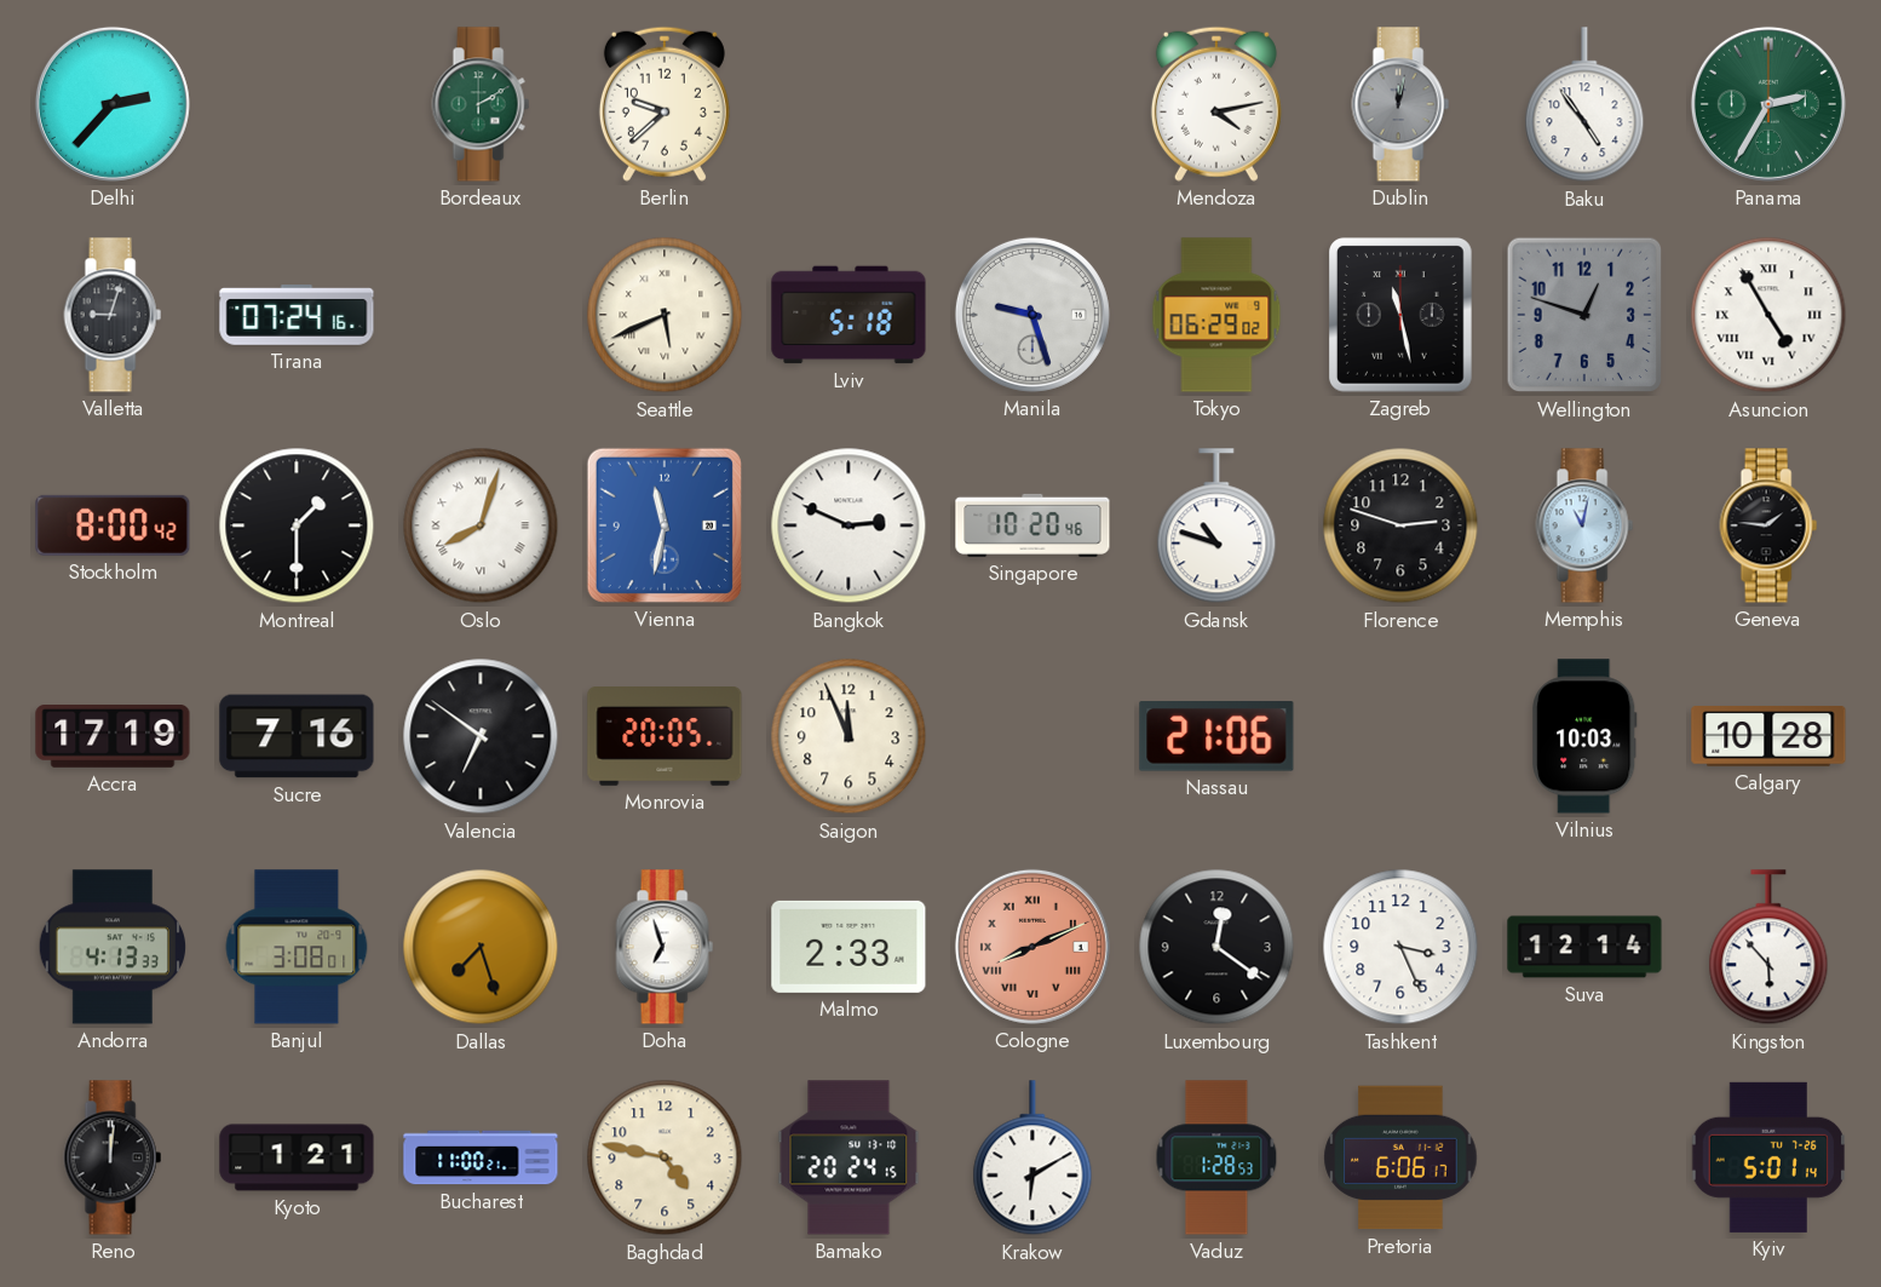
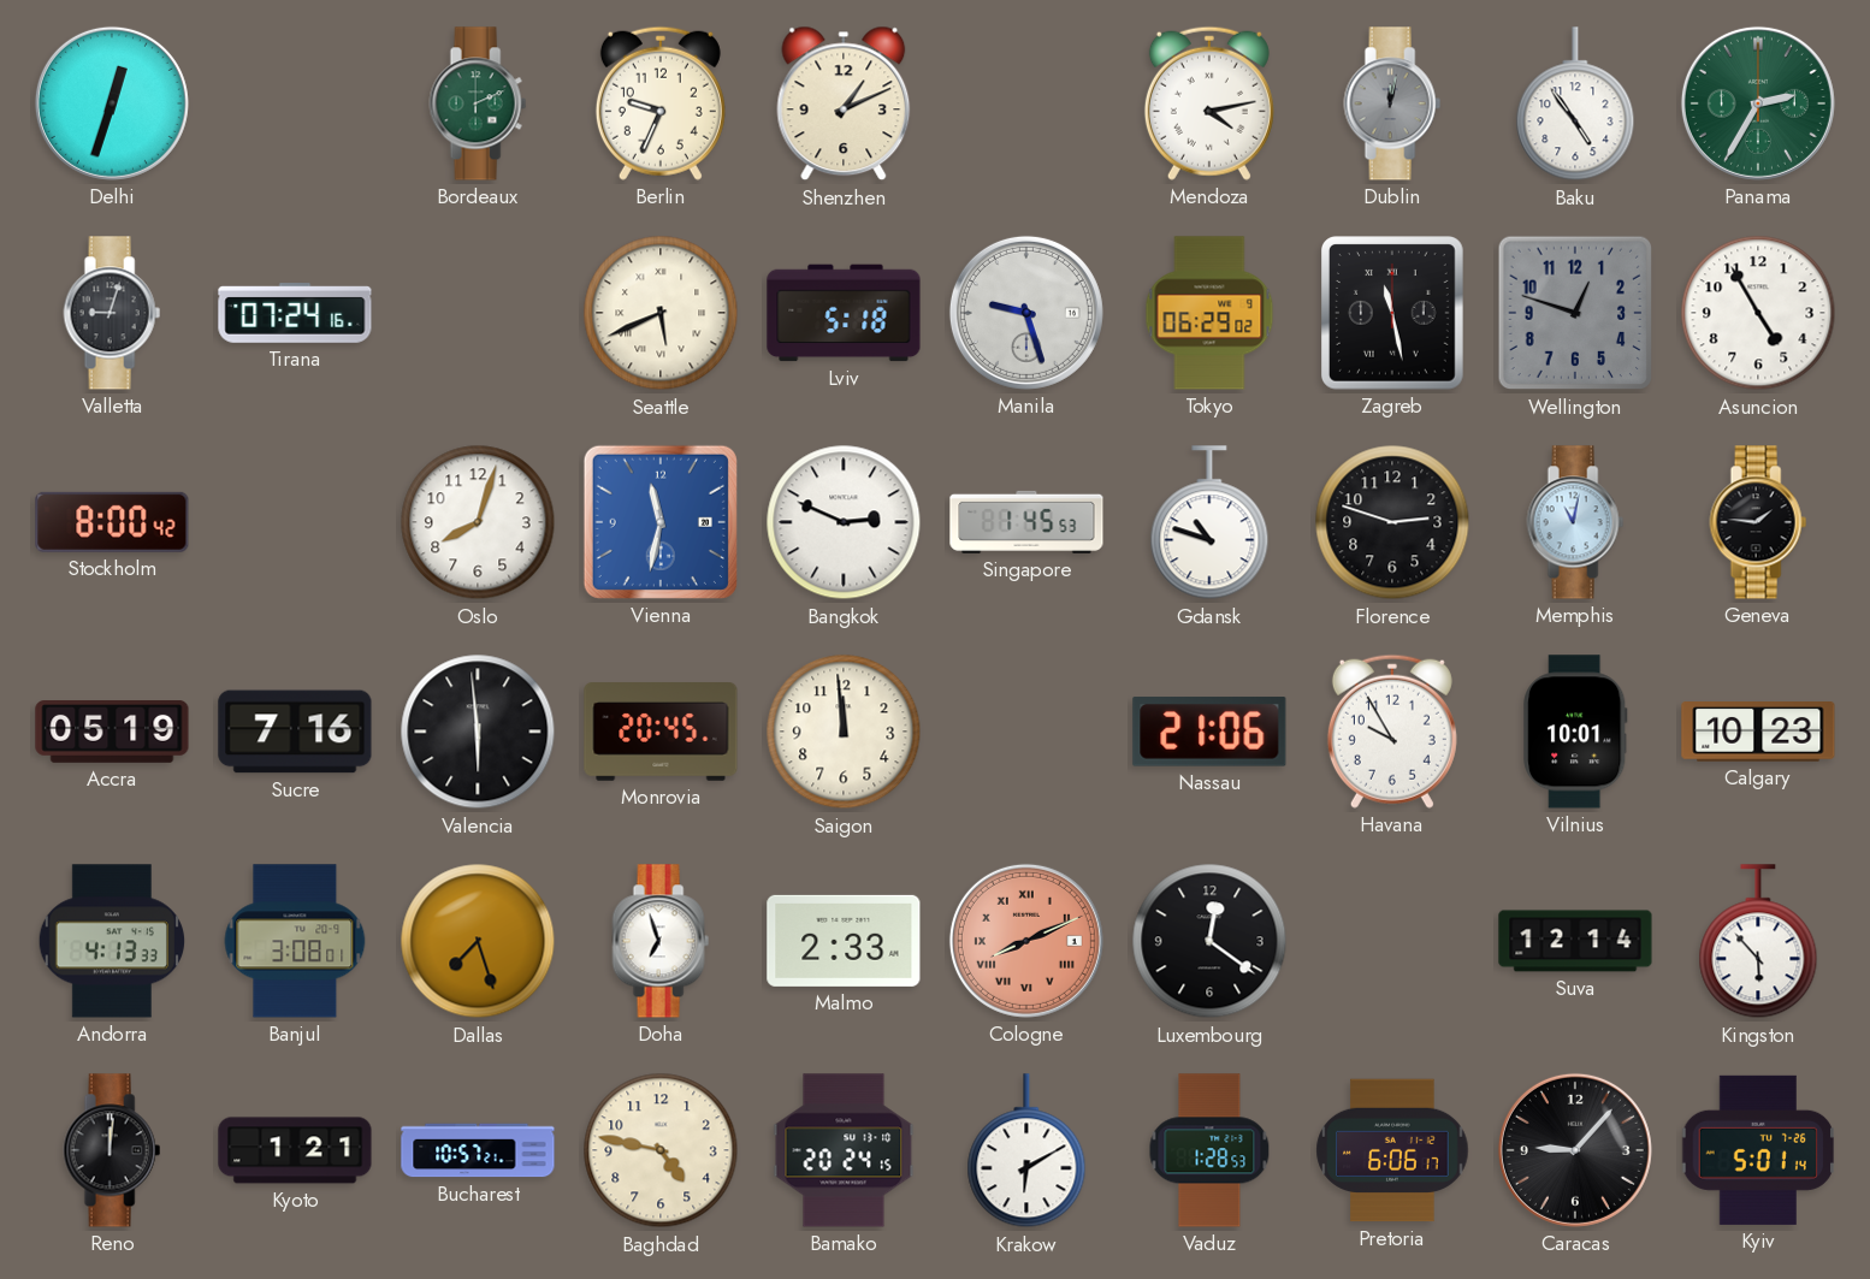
Delhi: 2:37 -> 12:33
Bordeaux: 2:10 -> 2:11
Berlin: 9:38 -> 9:34
Shenzhen: none -> 1:11
Asuncion numerals: Roman -> Arabic
Montreal: 1:30 -> none
Oslo numerals: Roman -> Arabic
Singapore: 10:20 -> 1:45
Accra: 17:19 -> 05:19
Valencia: 6:51 -> 5:59
Monrovia: 20:05 -> 20:45
Saigon: 11:56 -> 11:59
Havana: none -> 9:55
Vilnius: 10:03 -> 10:01
Calgary: 10:28 -> 10:23
Tashkent: 3:26 -> none
Bucharest: 11:00 -> 10:57
Caracas: none -> 9:07
